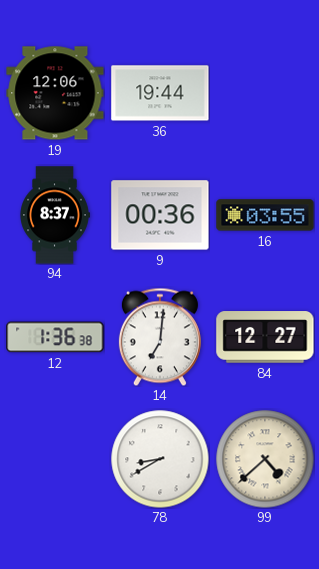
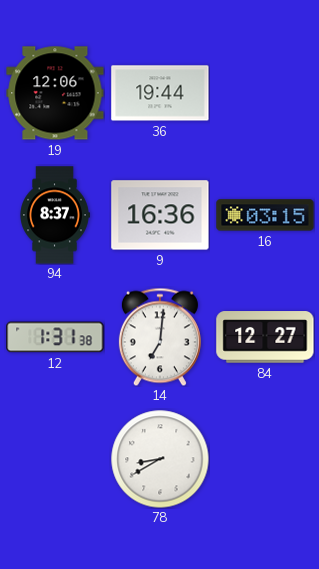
9: 00:36 -> 16:36
16: 03:55 -> 03:15
12: 1:36 -> 1:31
99: 4:38 -> none
